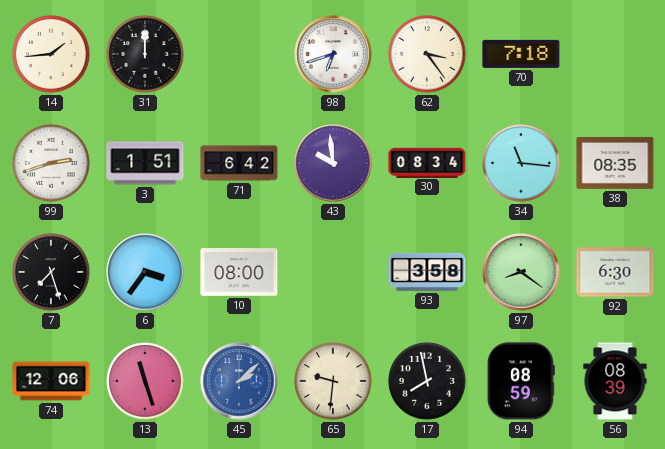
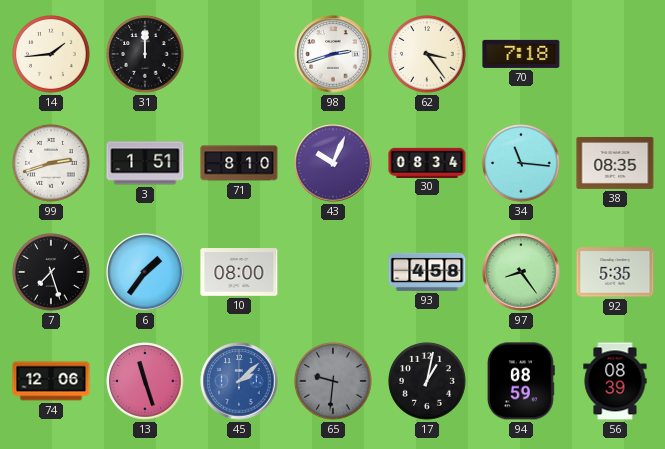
98: 6:42 -> 2:42
71: 6:42 -> 8:10
43: 9:59 -> 10:04
6: 3:36 -> 1:36
93: 3:58 -> 4:58
97: 8:21 -> 8:24
92: 6:30 -> 5:35
65 dial: cream -> grey
17: 7:58 -> 1:02
